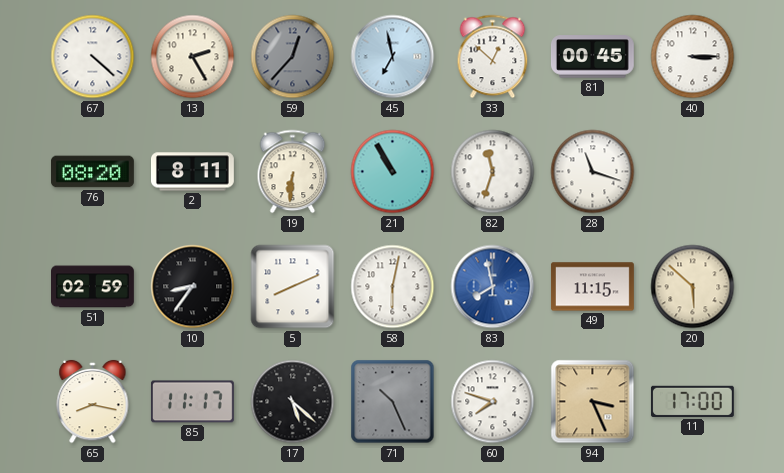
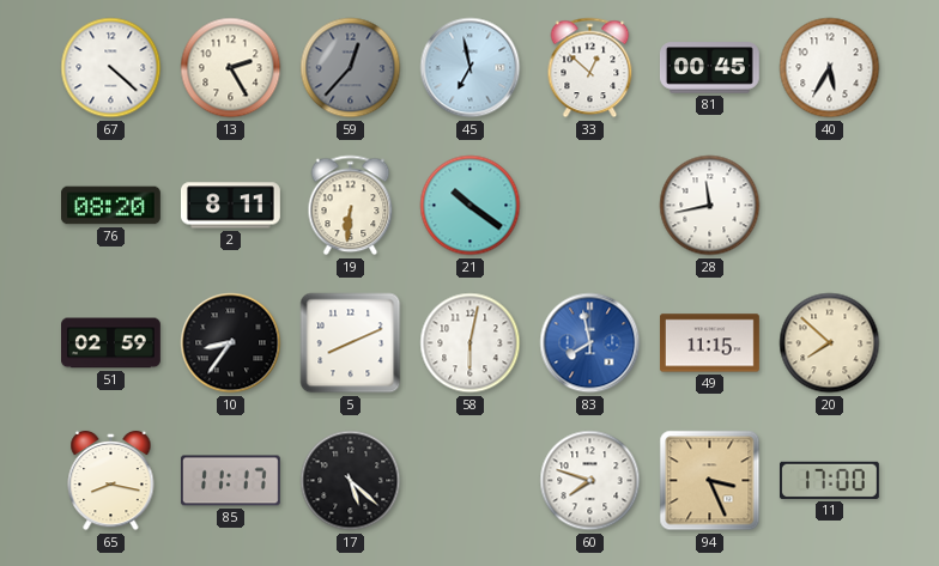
40: 3:15 -> 5:35
21: 10:55 -> 10:21
82: 11:33 -> none
28: 11:18 -> 11:43
20: 5:52 -> 7:52
71: 10:26 -> none
